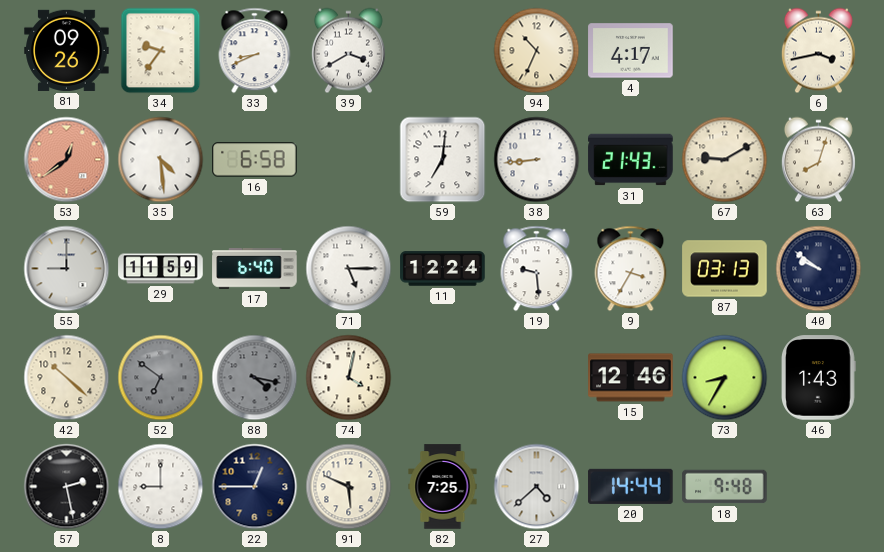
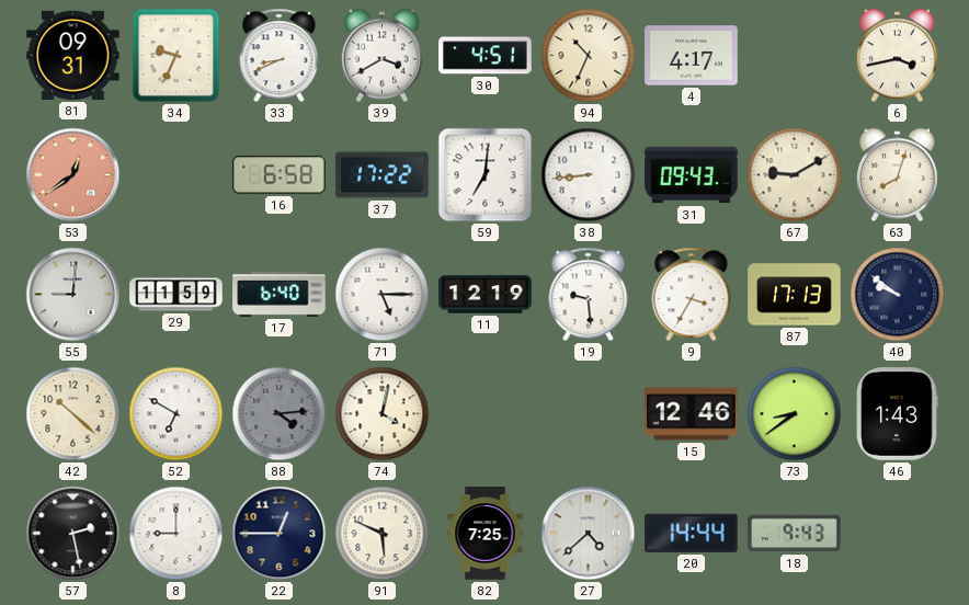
81: 09:26 -> 09:31
34: 9:36 -> 9:34
30: none -> 4:51
35: 4:29 -> none
37: none -> 17:22
31: 21:43 -> 09:43
55: 9:00 -> 9:01
11: 12:24 -> 12:19
87: 03:13 -> 17:13
52: 6:51 -> 6:50
52 dial: grey -> white
88: 4:17 -> 4:14
73: 8:35 -> 8:39
18: 9:48 -> 9:43
